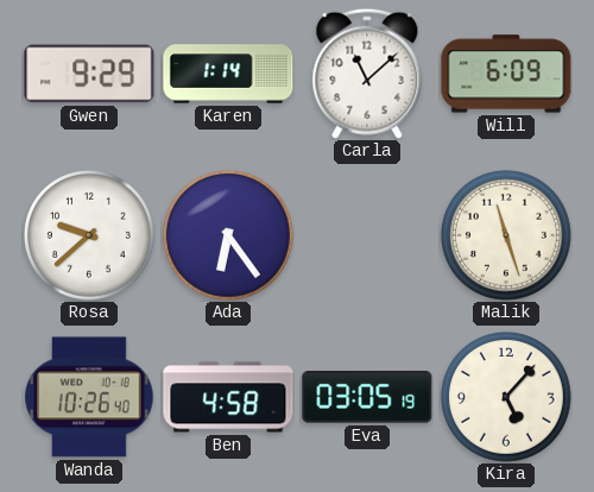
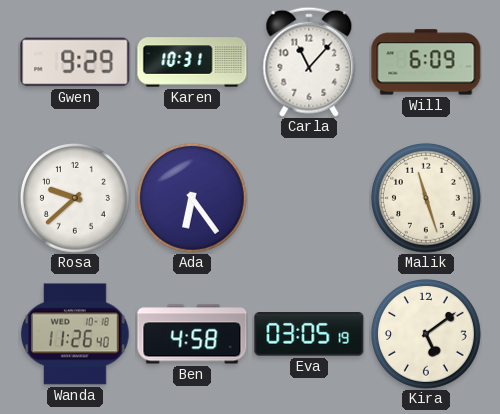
Karen: 1:14 -> 10:31
Carla: 11:08 -> 11:07
Wanda: 10:26 -> 11:26
Kira: 5:07 -> 5:09
